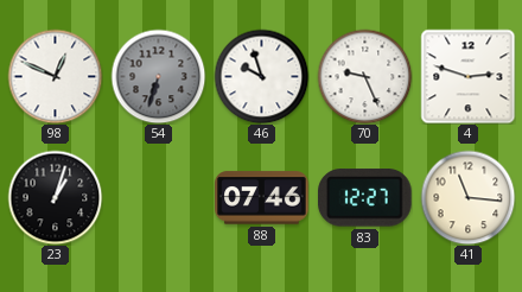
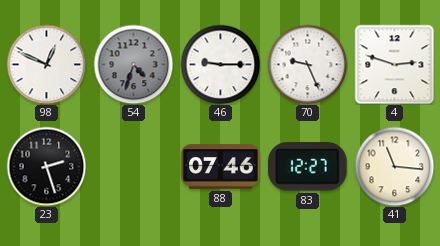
54: 6:33 -> 4:33
46: 9:57 -> 9:15
23: 1:03 -> 2:27
